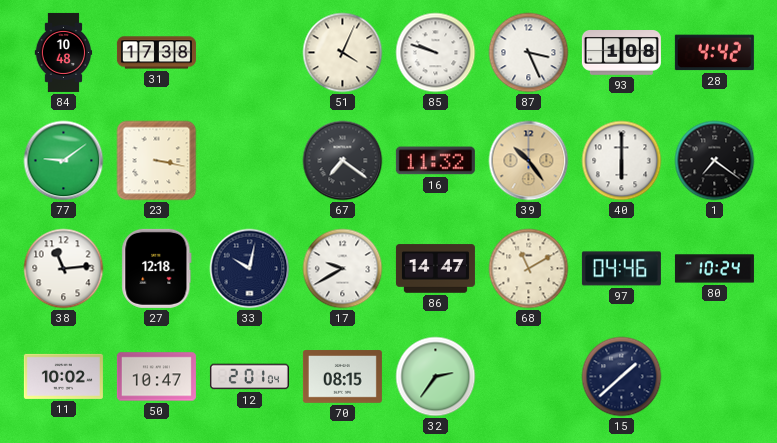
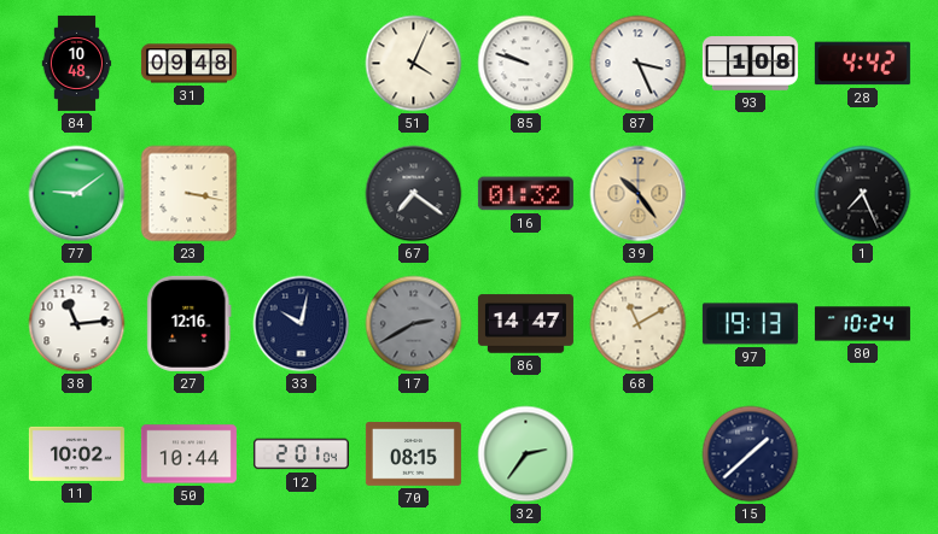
31: 17:38 -> 09:48
16: 11:32 -> 01:32
40: 6:00 -> none
1: 7:21 -> 7:26
27: 12:18 -> 12:16
17: 9:40 -> 2:40
17 dial: white -> grey
97: 04:46 -> 19:13
50: 10:47 -> 10:44
